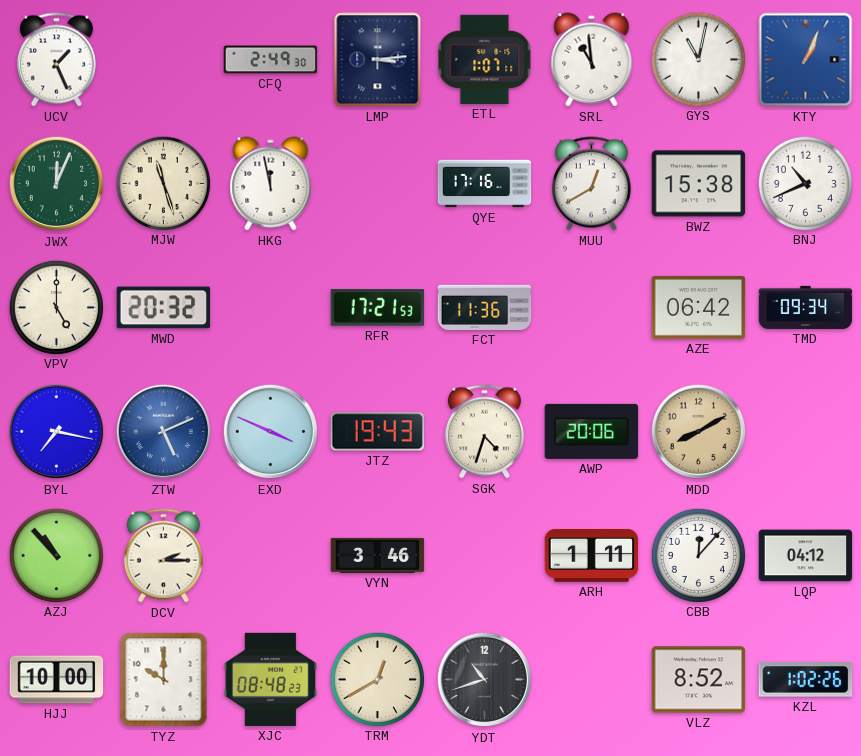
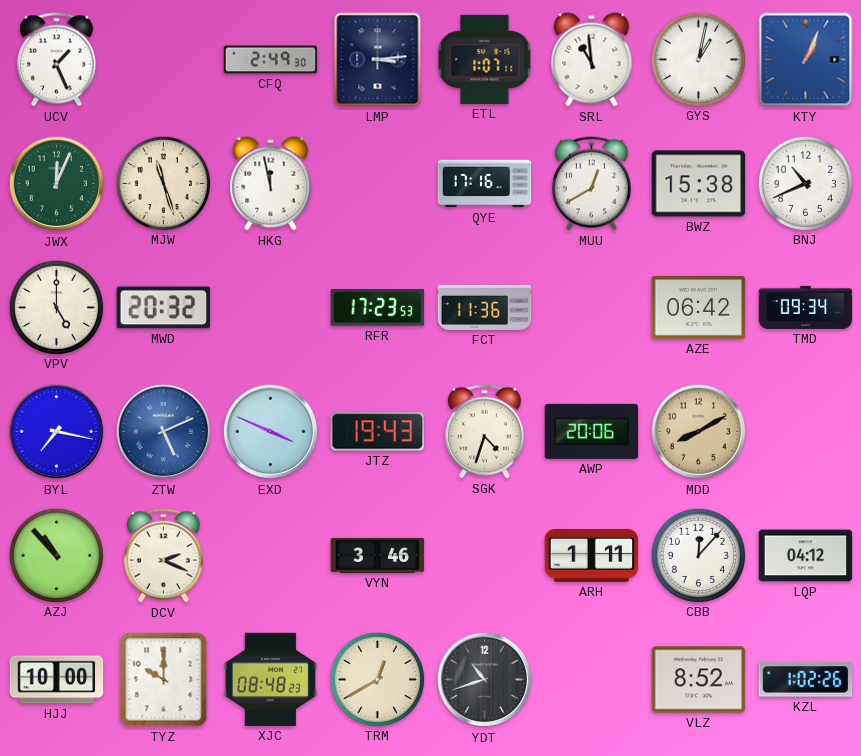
GYS: 11:02 -> 1:02
RFR: 17:21 -> 17:23
DCV: 2:15 -> 2:19
